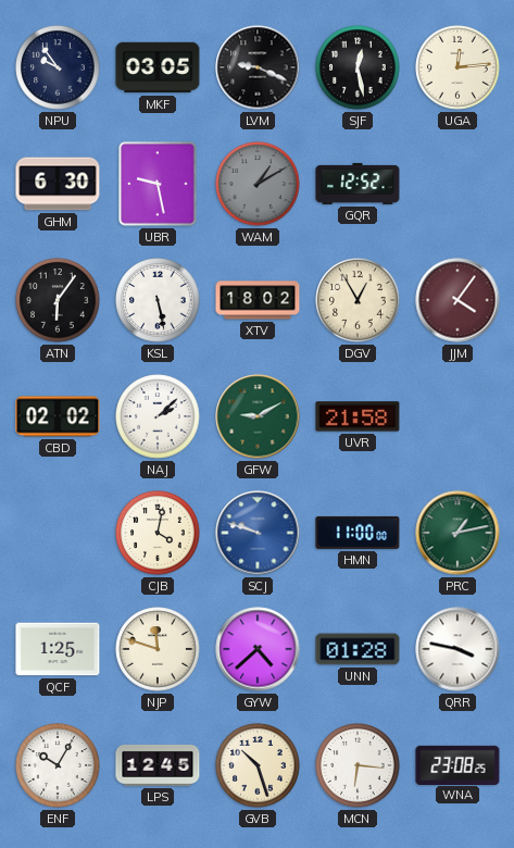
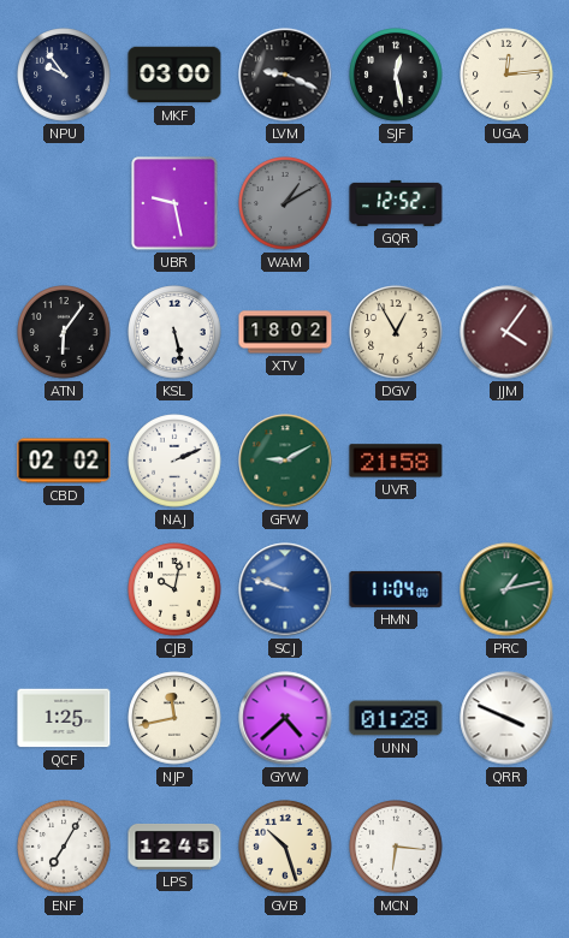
MKF: 03:05 -> 03:00
GHM: 6:30 -> none
NAJ: 2:08 -> 2:11
CJB: 4:02 -> 10:02
HMN: 11:00 -> 11:04
NJP: 11:48 -> 11:43
QRR: 3:47 -> 3:49
ENF: 10:05 -> 7:05
WNA: 23:08 -> none
